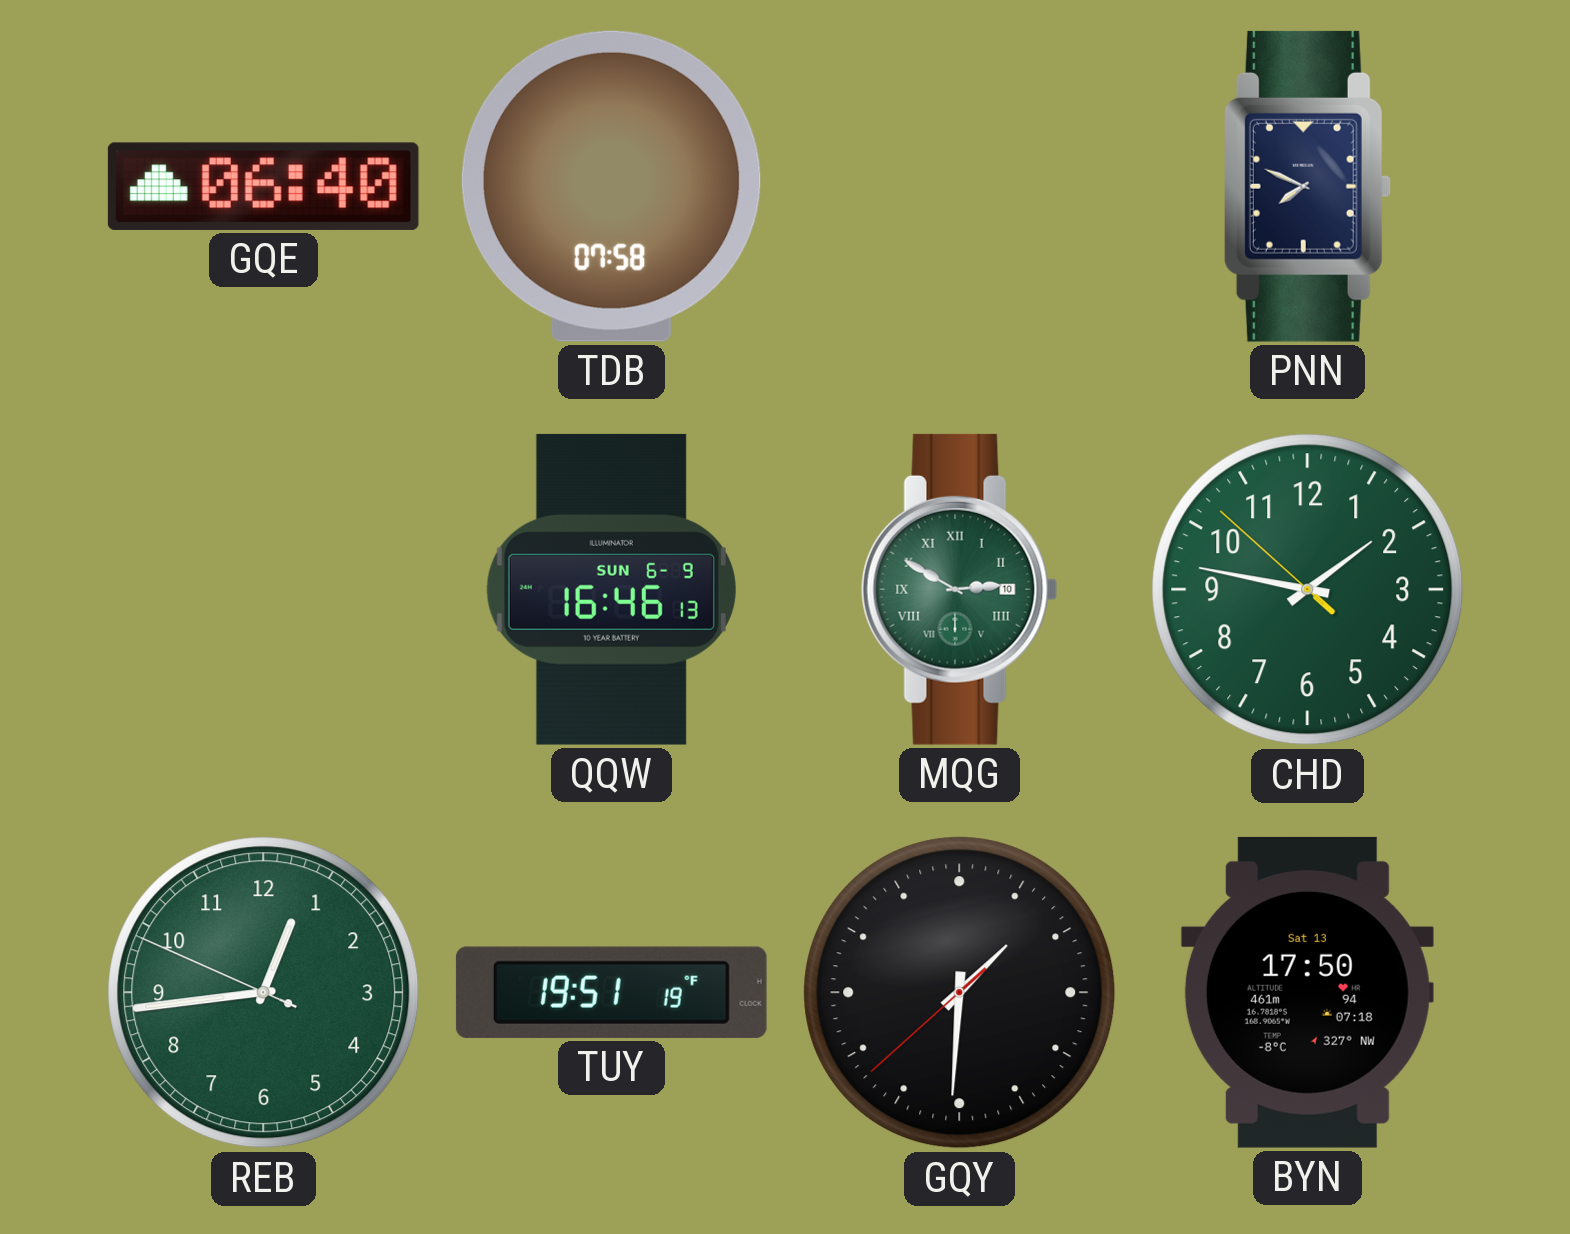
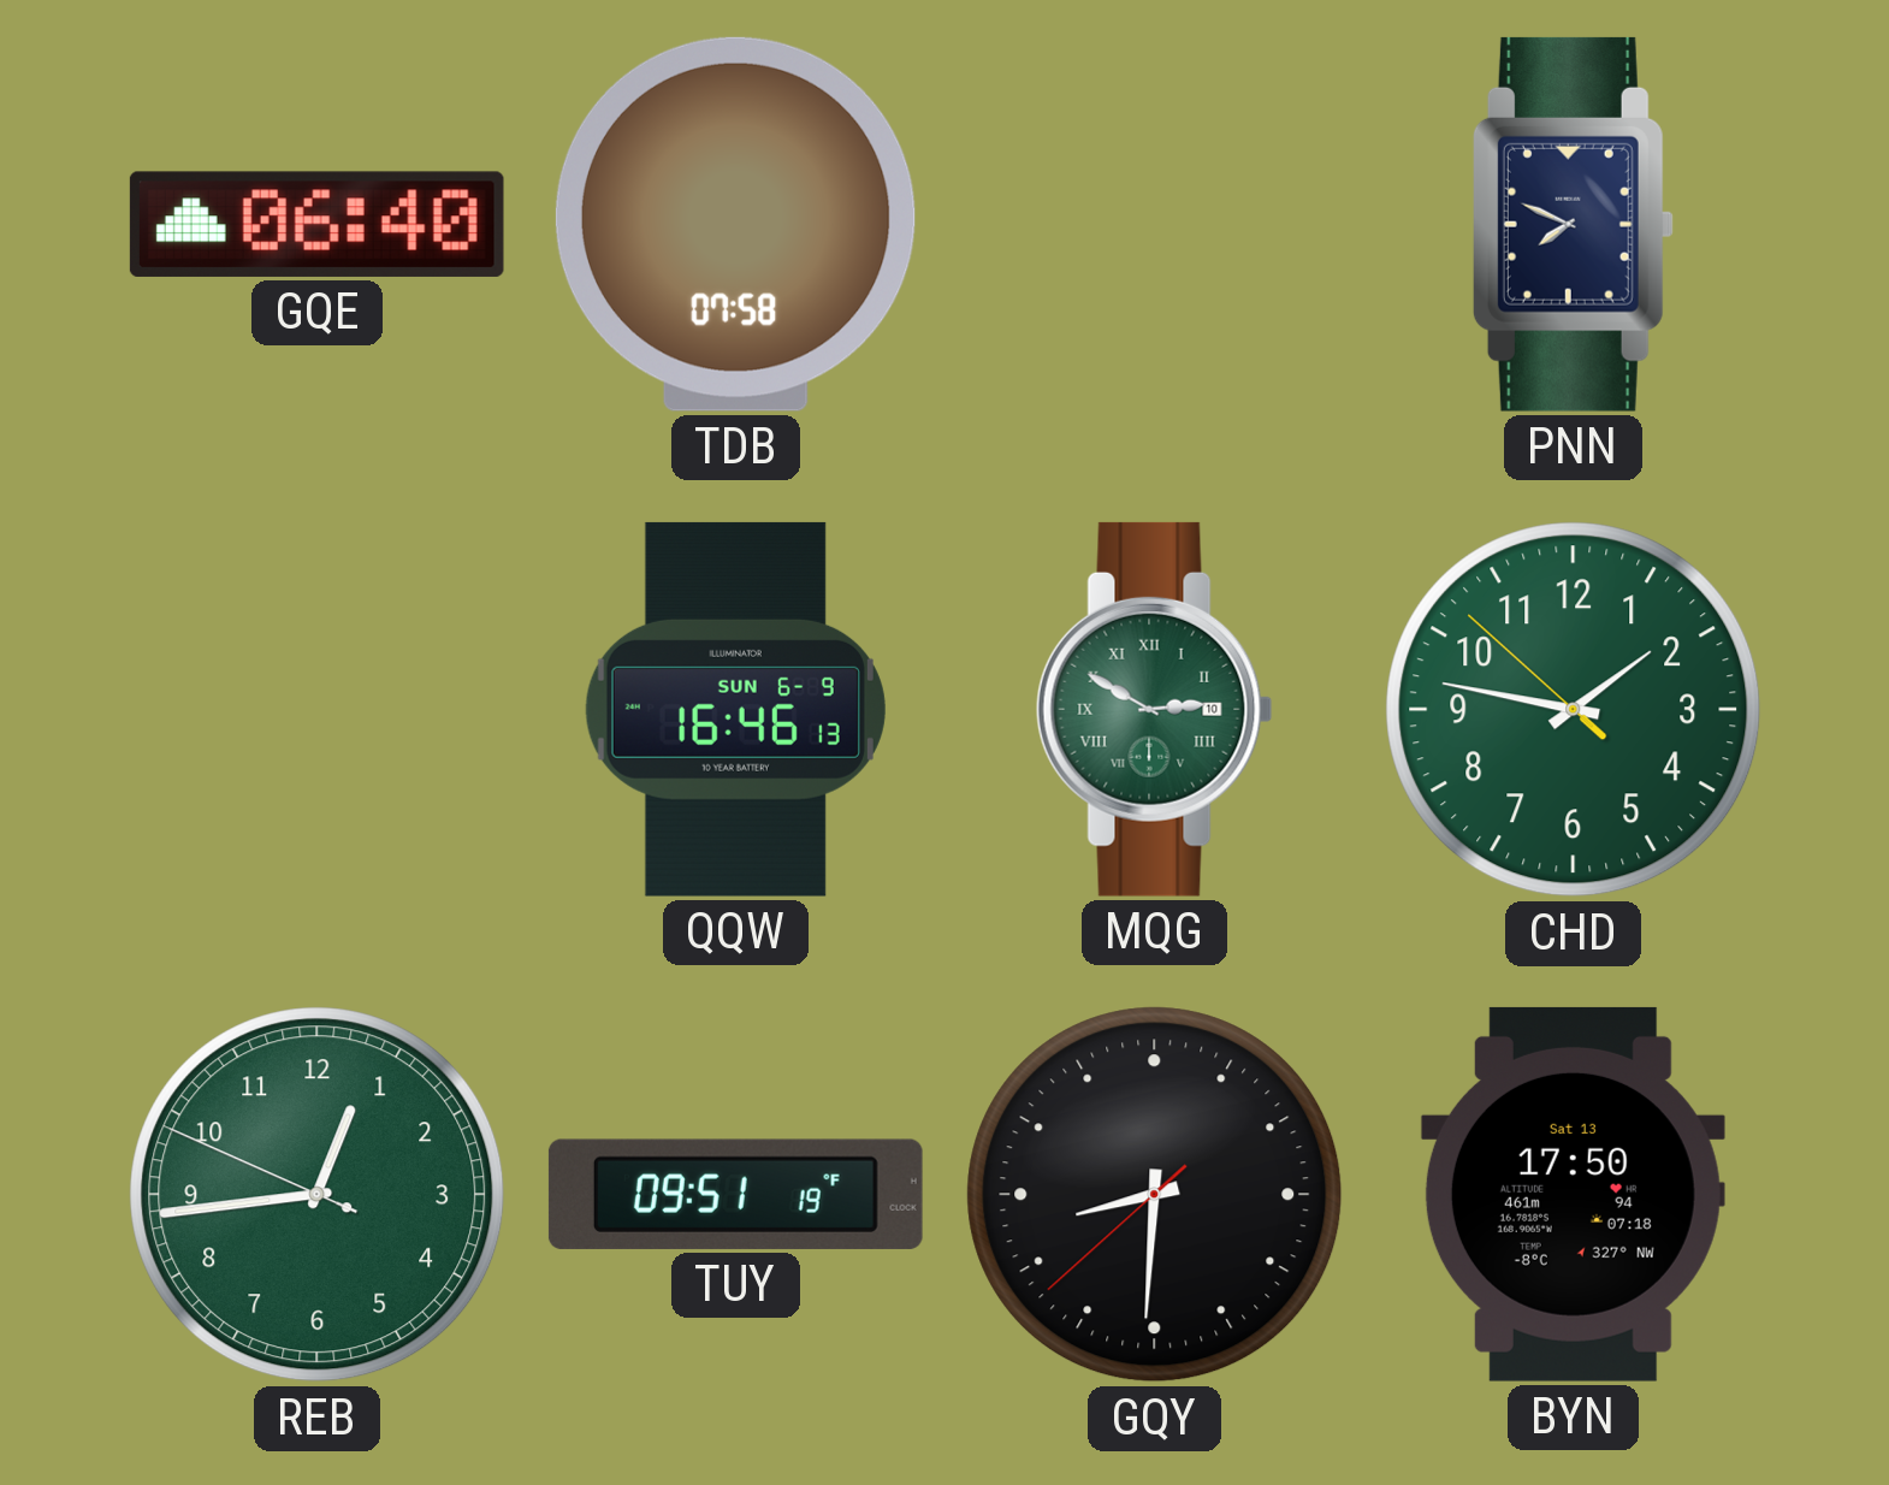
TUY: 19:51 -> 09:51
GQY: 1:30 -> 8:30
